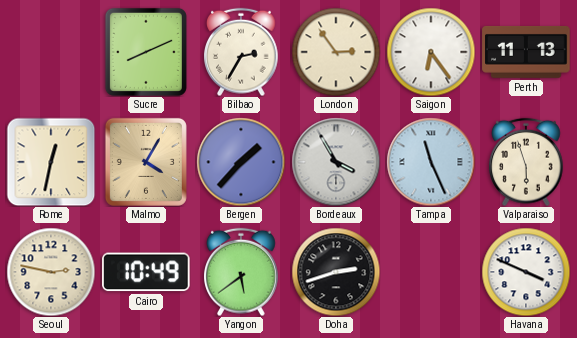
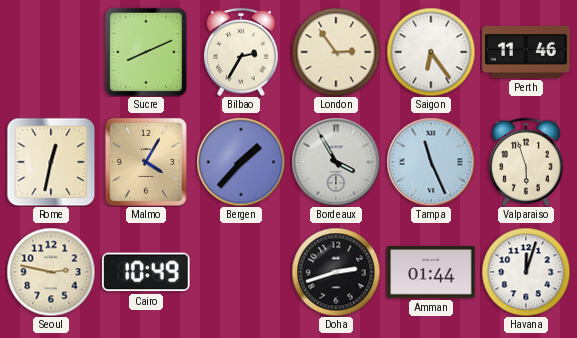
Perth: 11:13 -> 11:46
Yangon: 5:39 -> none
Amman: none -> 01:44
Havana: 3:49 -> 12:03
